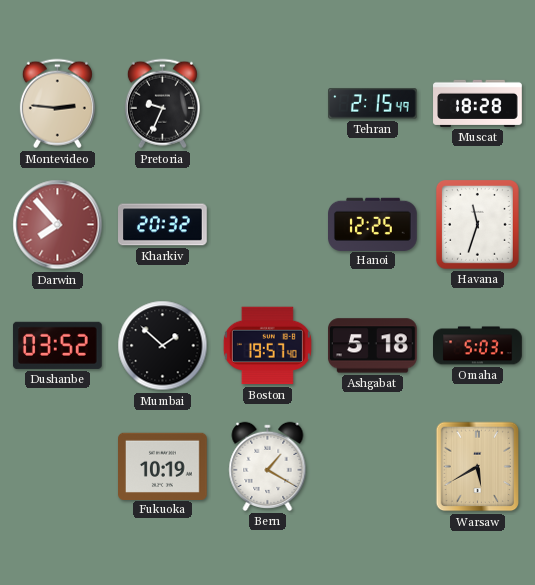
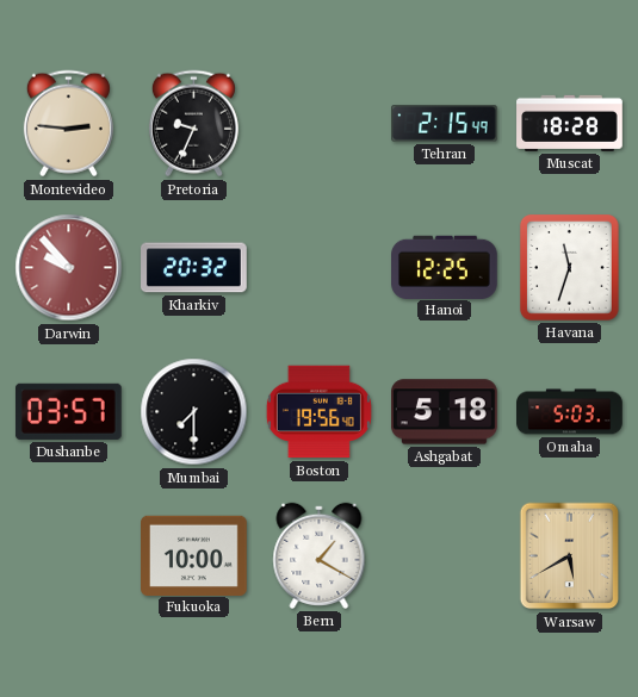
Darwin: 7:53 -> 9:53
Dushanbe: 03:52 -> 03:57
Mumbai: 1:52 -> 7:30
Boston: 19:57 -> 19:56
Fukuoka: 10:19 -> 10:00
